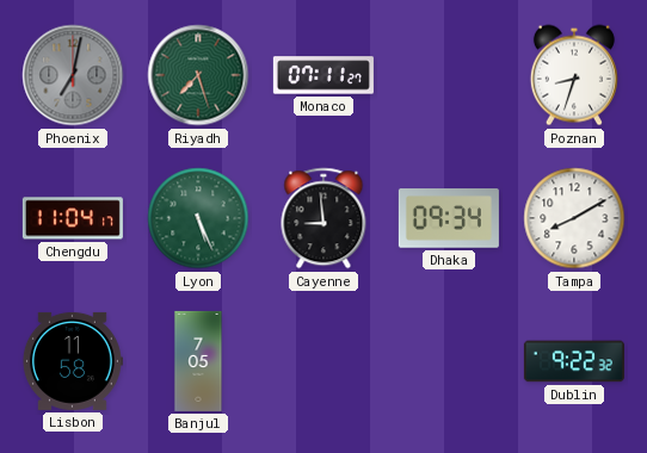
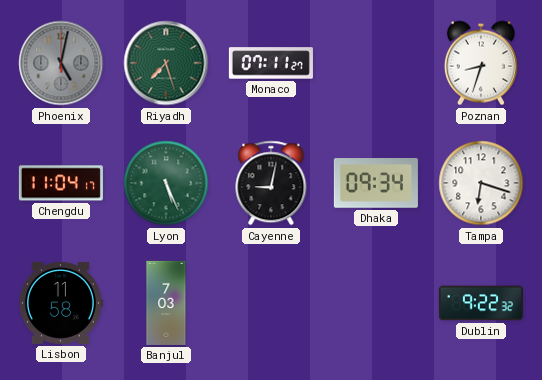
Phoenix: 7:02 -> 5:02
Cayenne: 8:59 -> 9:02
Tampa: 8:10 -> 6:18
Banjul: 7:05 -> 7:03
